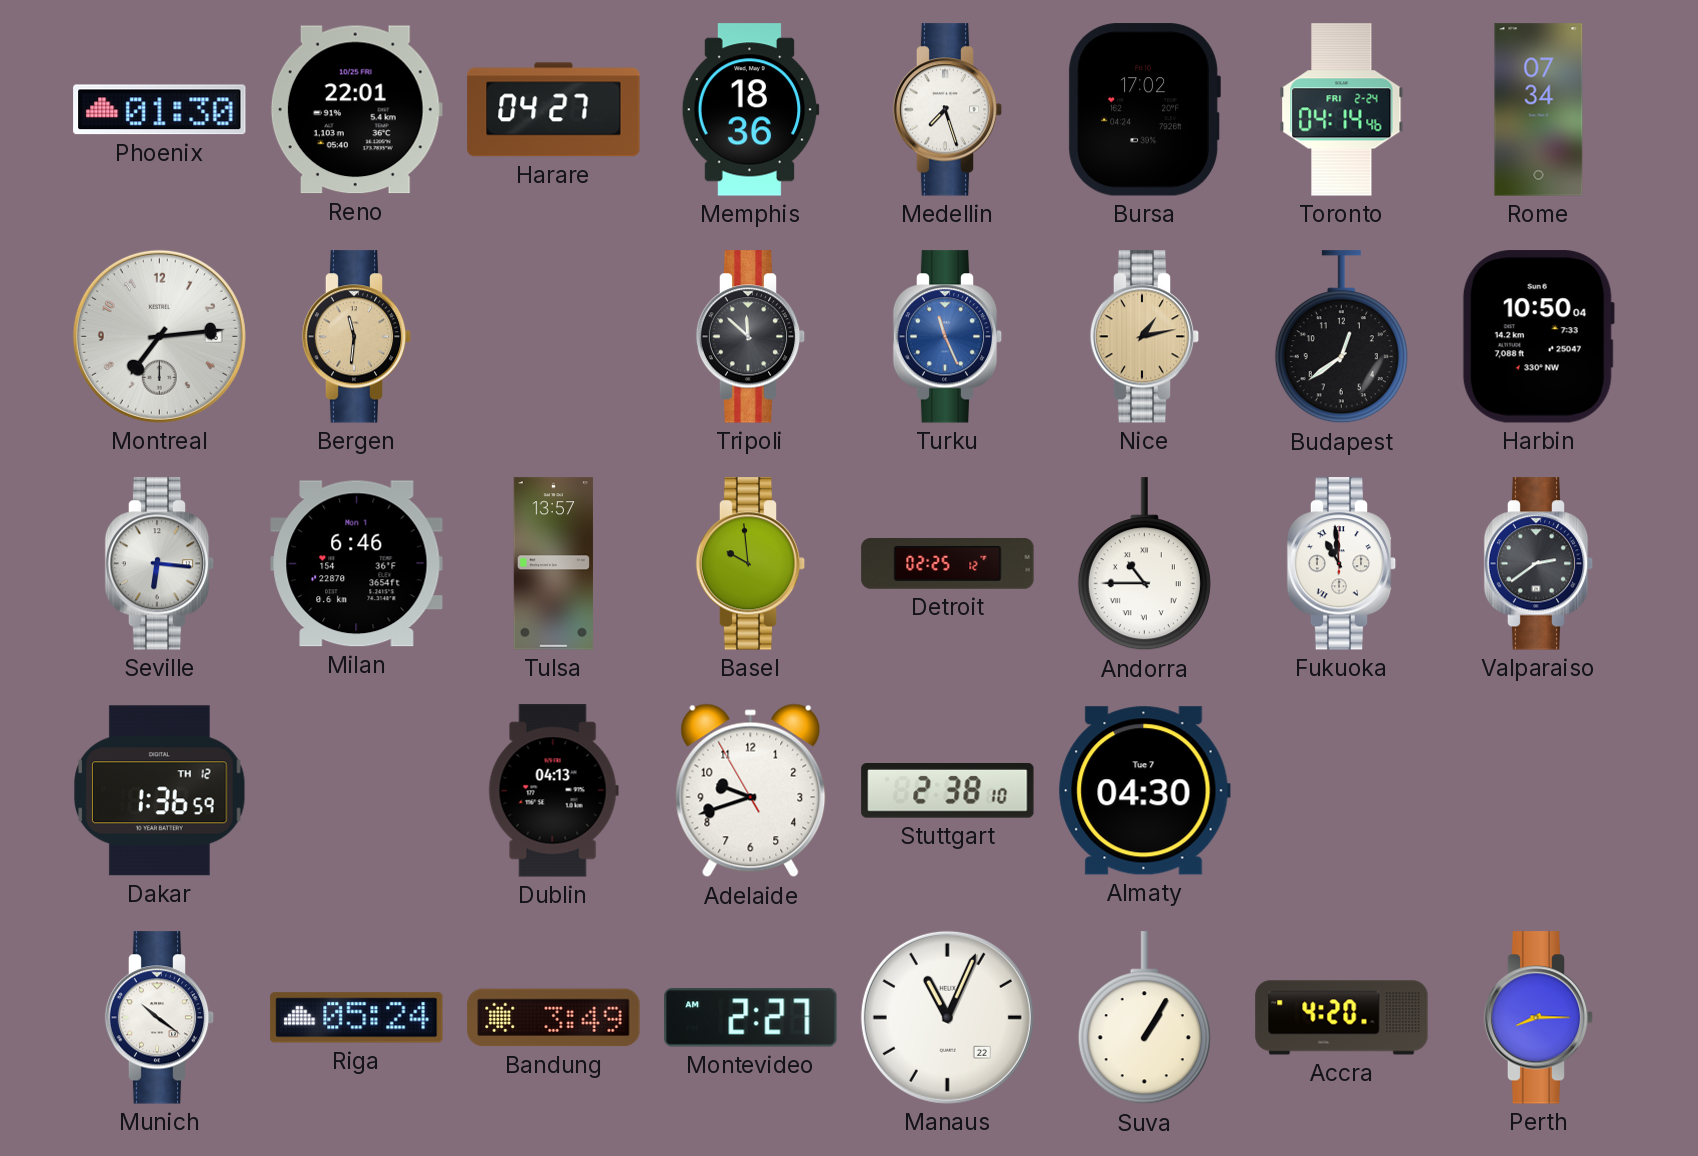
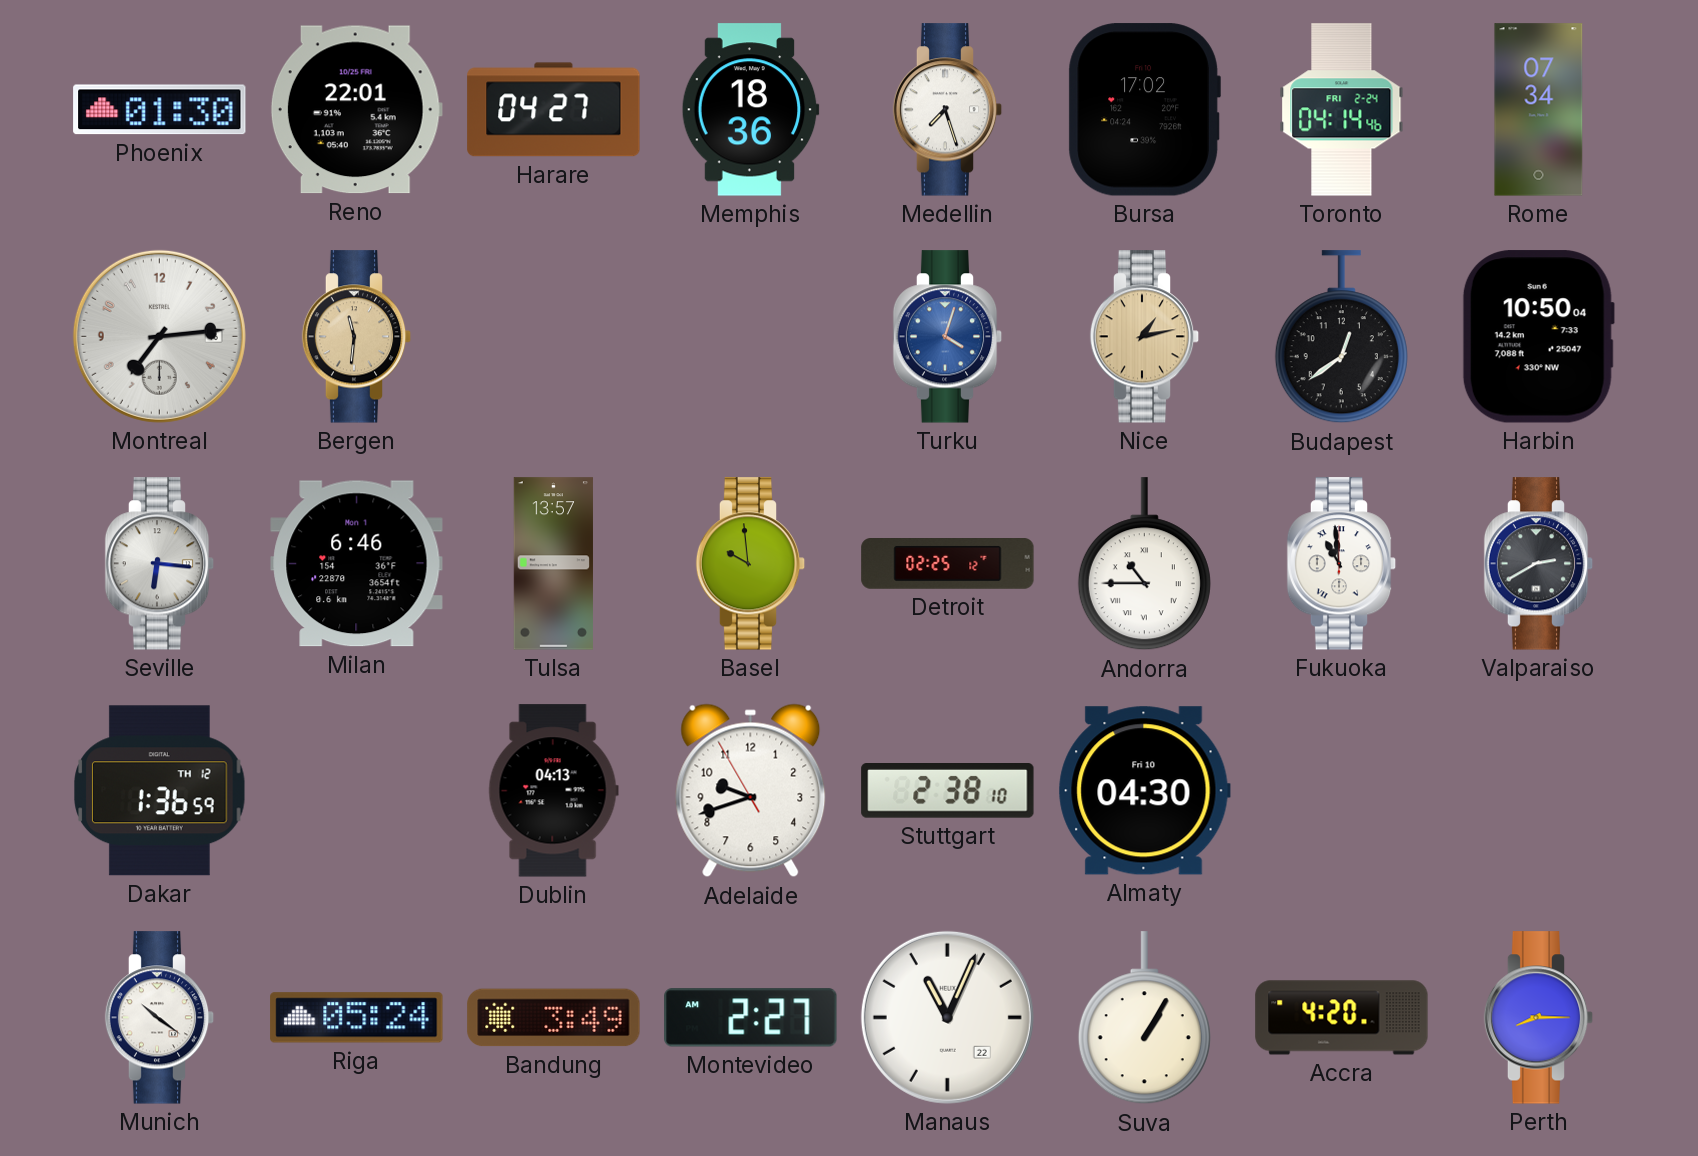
Tripoli: 11:52 -> none
Turku: 11:26 -> 4:03
Valparaiso: 2:39 -> 2:40
Almaty date: Tue 7 -> Fri 10
